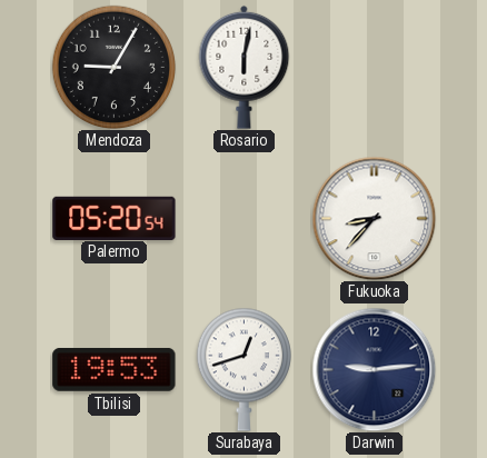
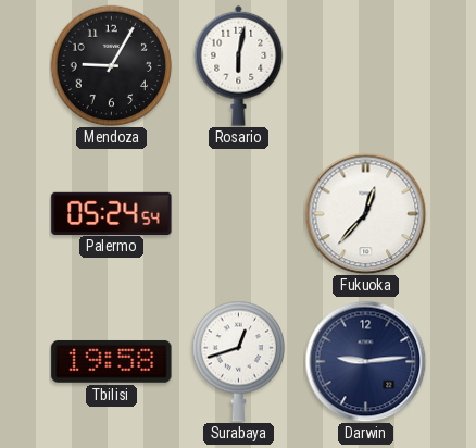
Palermo: 05:20 -> 05:24
Fukuoka: 8:37 -> 12:37
Tbilisi: 19:53 -> 19:58
